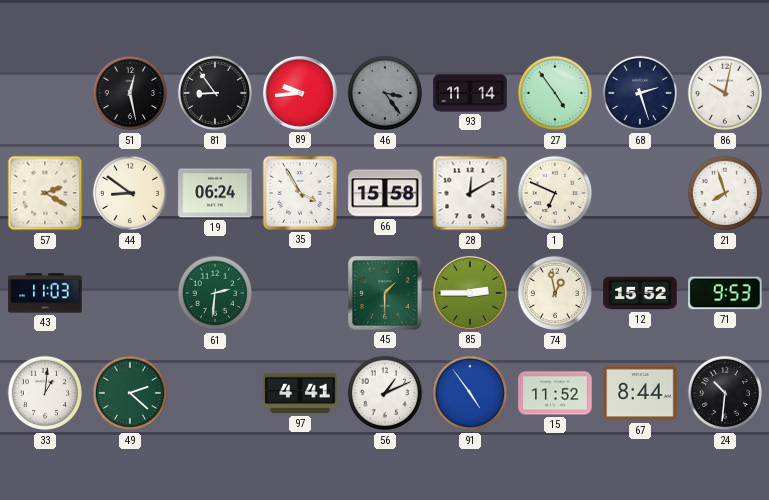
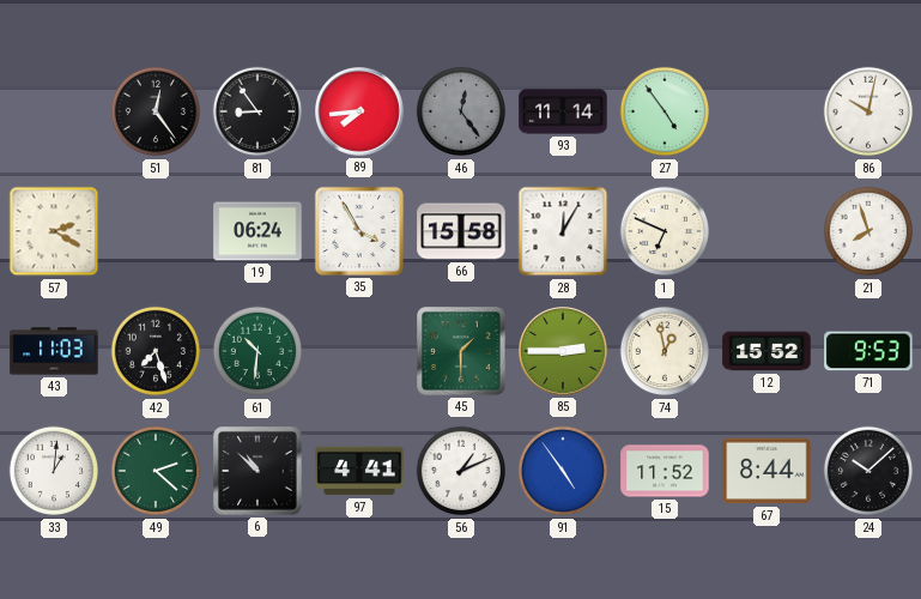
51: 12:28 -> 12:24
89: 9:44 -> 7:44
46: 3:24 -> 12:24
68: 2:27 -> none
44: 8:51 -> none
28: 12:10 -> 12:05
42: none -> 7:27
61: 2:31 -> 10:31
6: none -> 10:52
24: 10:31 -> 10:08
